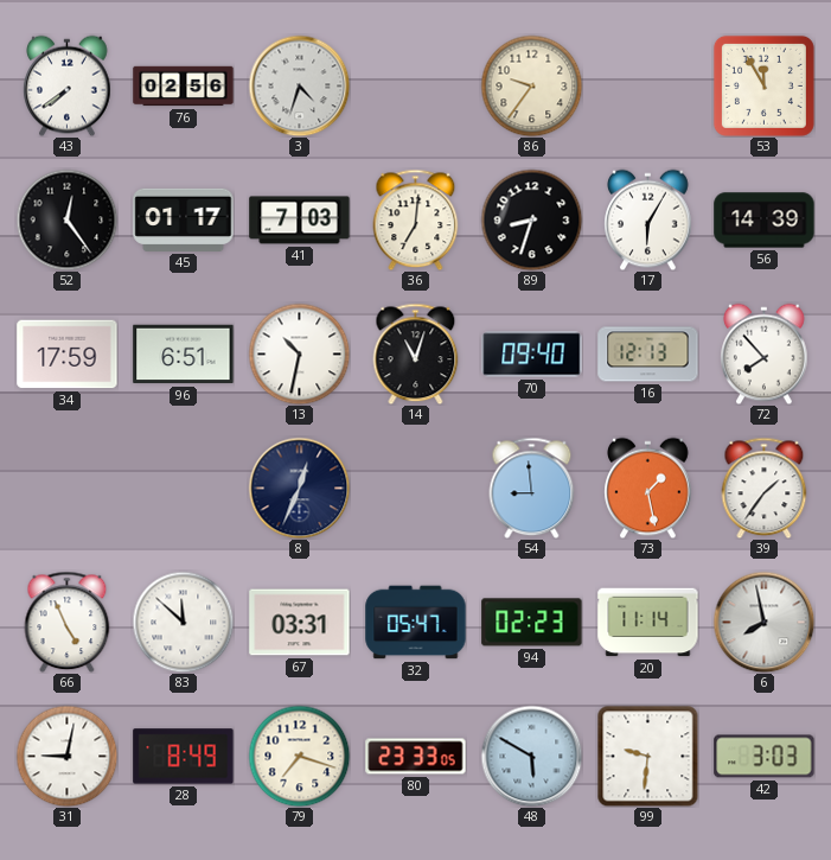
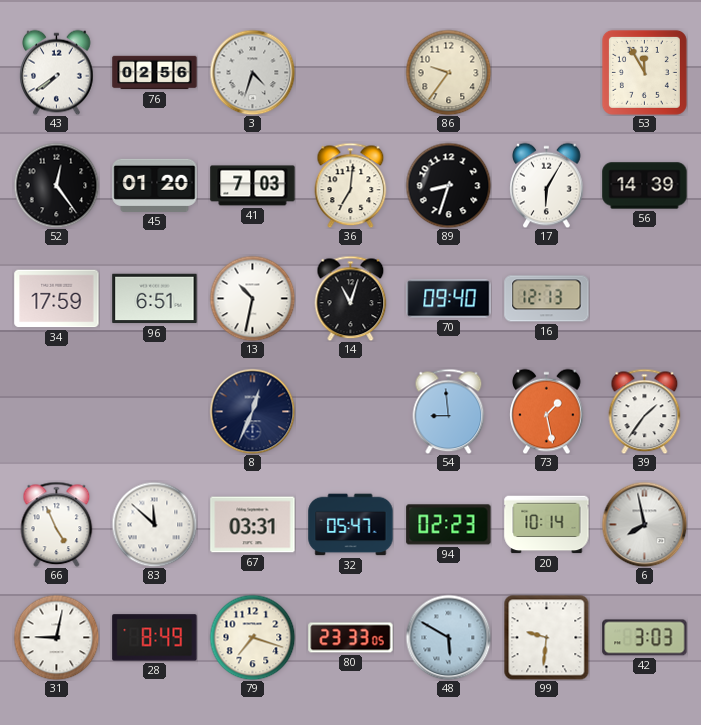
45: 01:17 -> 01:20
72: 7:53 -> none
20: 11:14 -> 10:14
